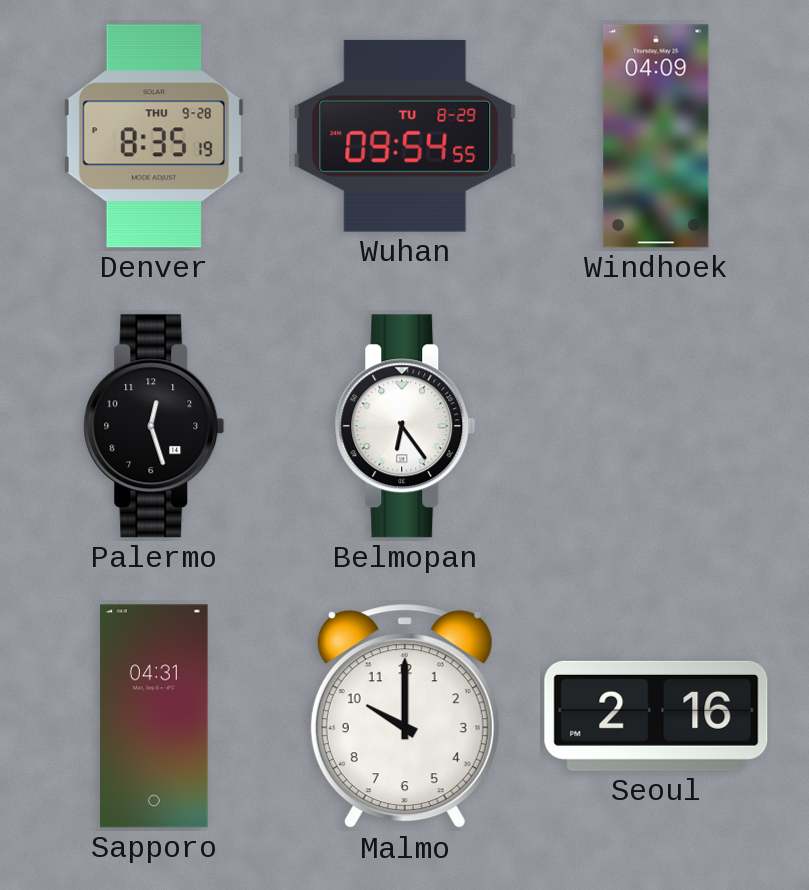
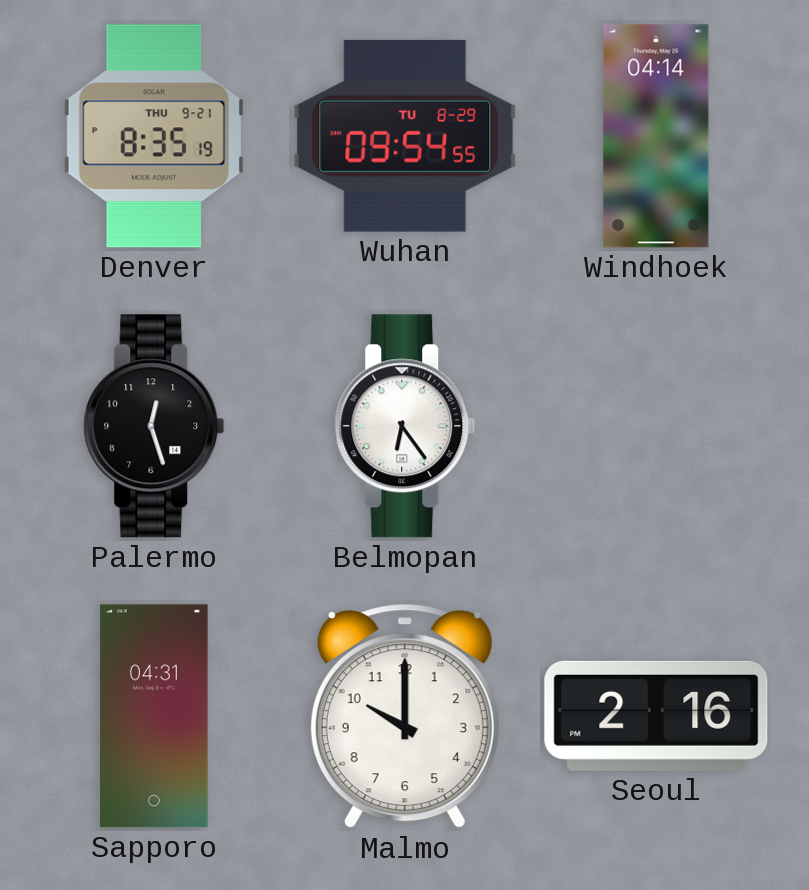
Denver date: THU 9-28 -> THU 9-21
Windhoek: 04:09 -> 04:14
